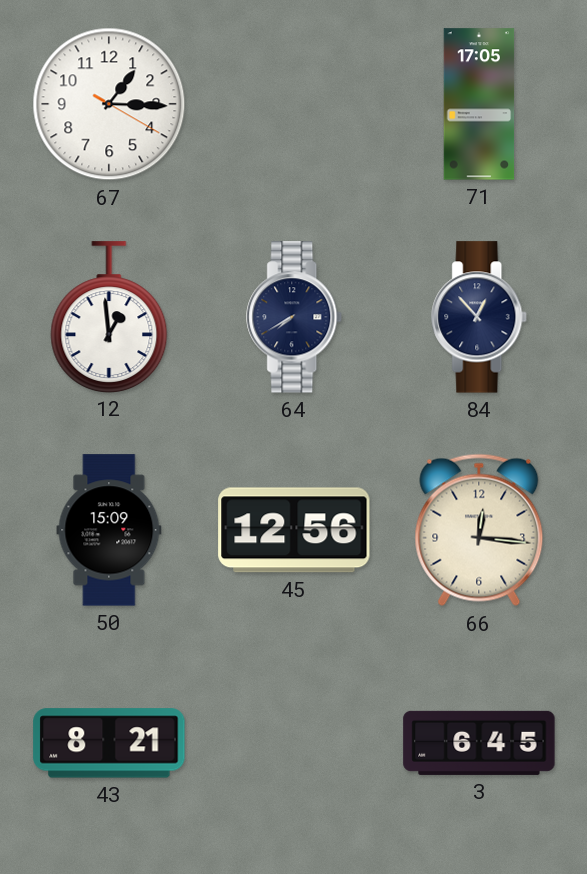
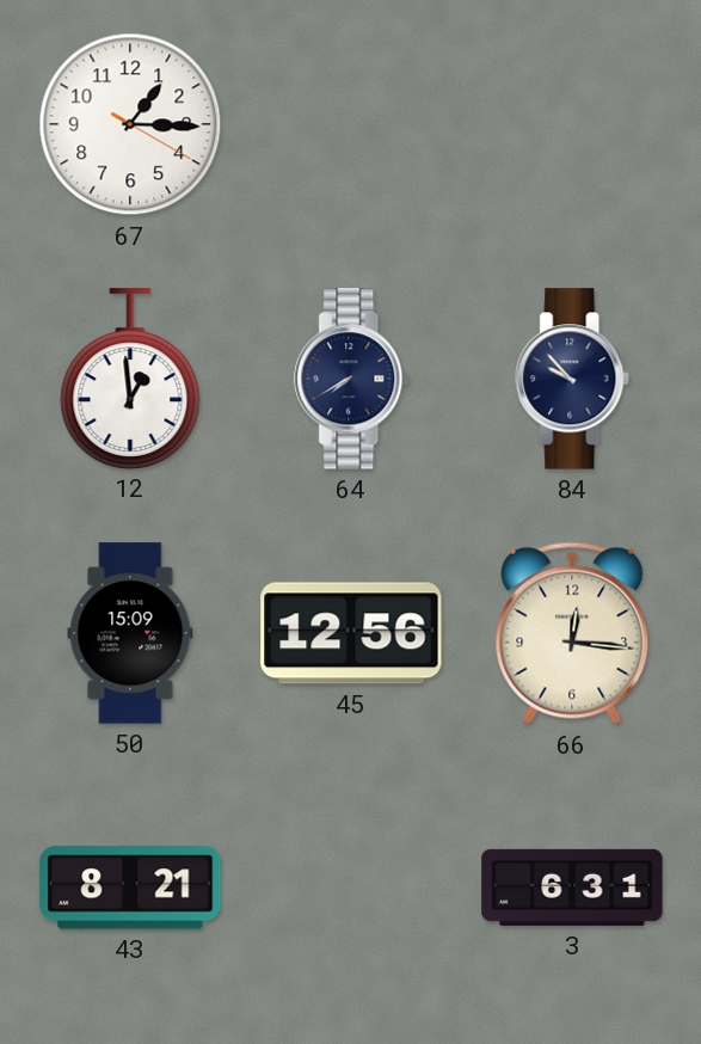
71: 17:05 -> none
84: 12:53 -> 9:53
3: 6:45 -> 6:31
